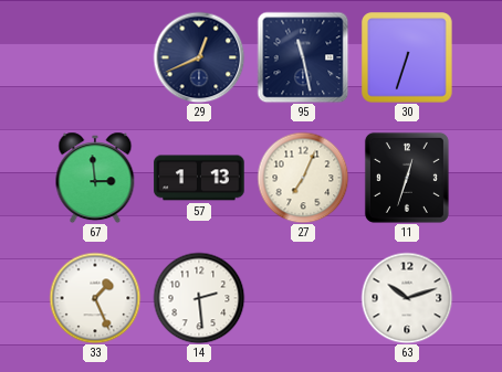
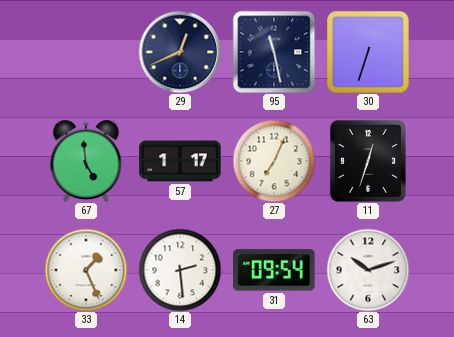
67: 2:59 -> 4:59
57: 1:13 -> 1:17
31: none -> 09:54
